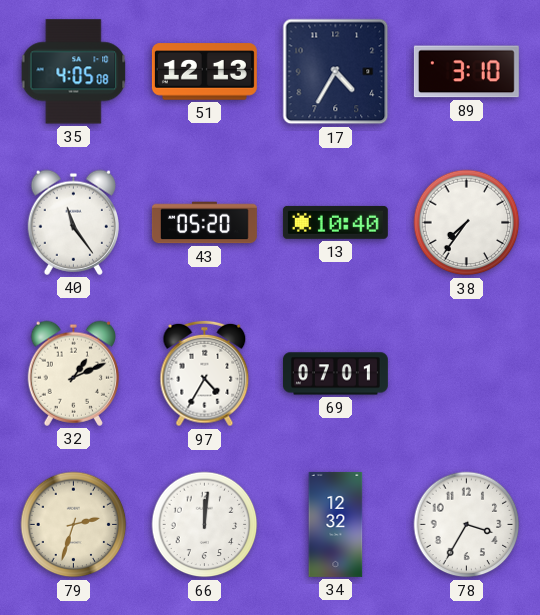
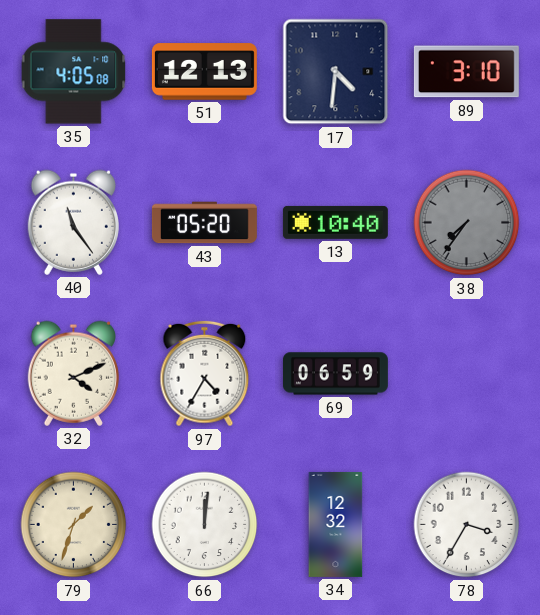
17: 4:35 -> 4:31
38 dial: white -> grey
32: 1:11 -> 4:11
69: 07:01 -> 06:59
79: 2:33 -> 1:33
